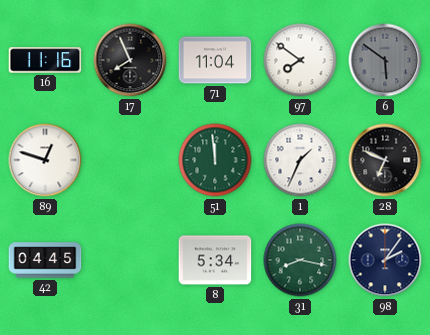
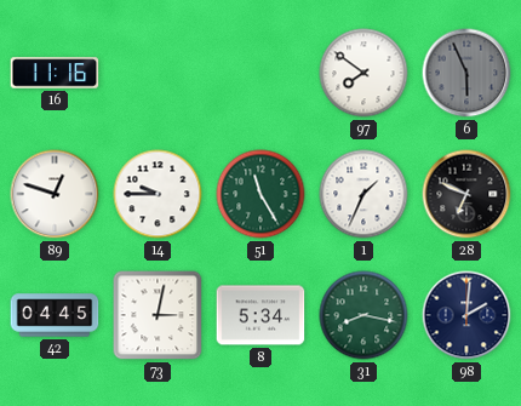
17: 7:56 -> none
71: 11:04 -> none
6: 5:51 -> 5:56
14: none -> 9:45
51: 11:59 -> 11:25
73: none -> 3:02
98: 2:06 -> 2:01
